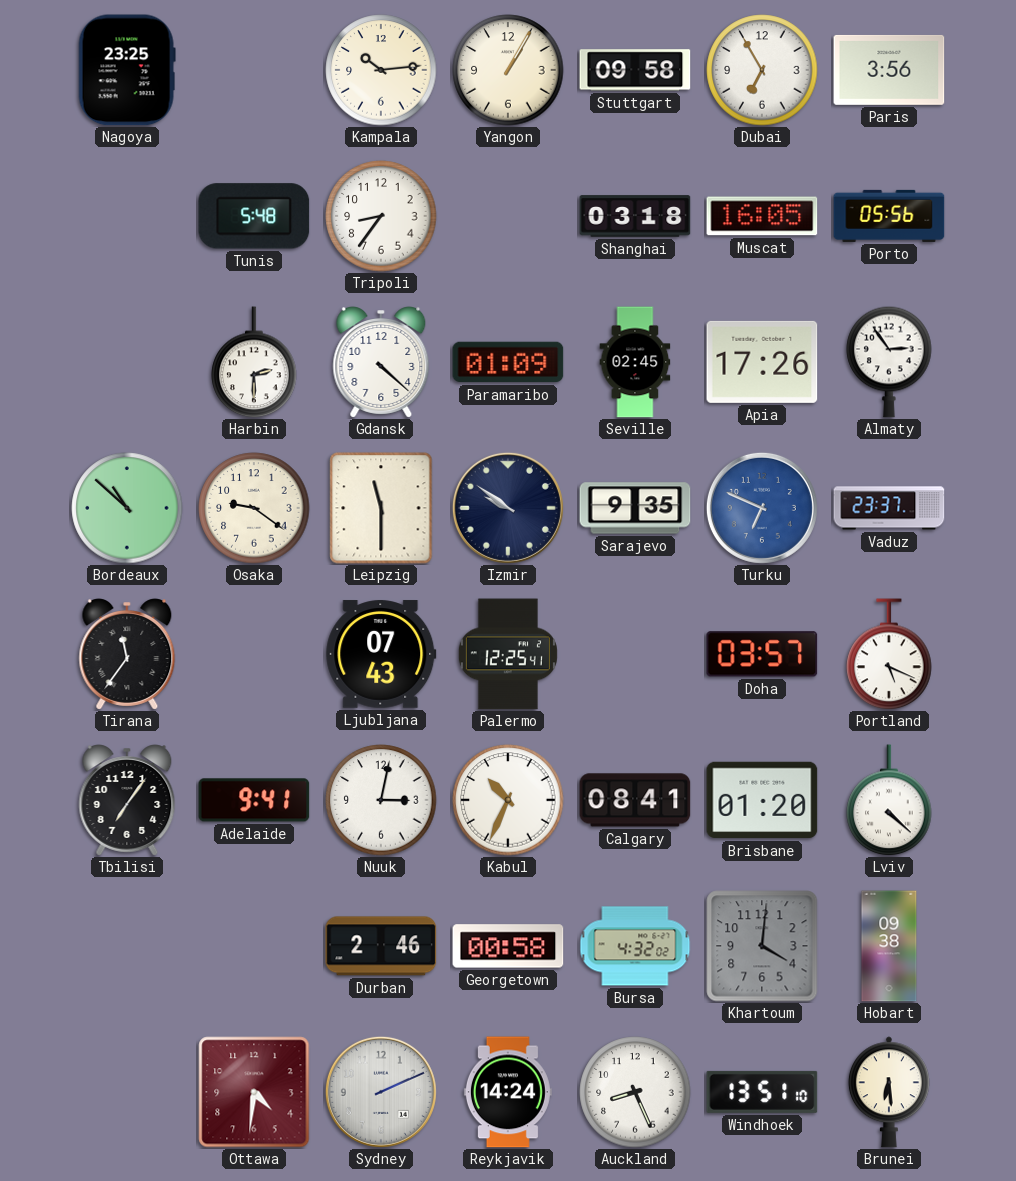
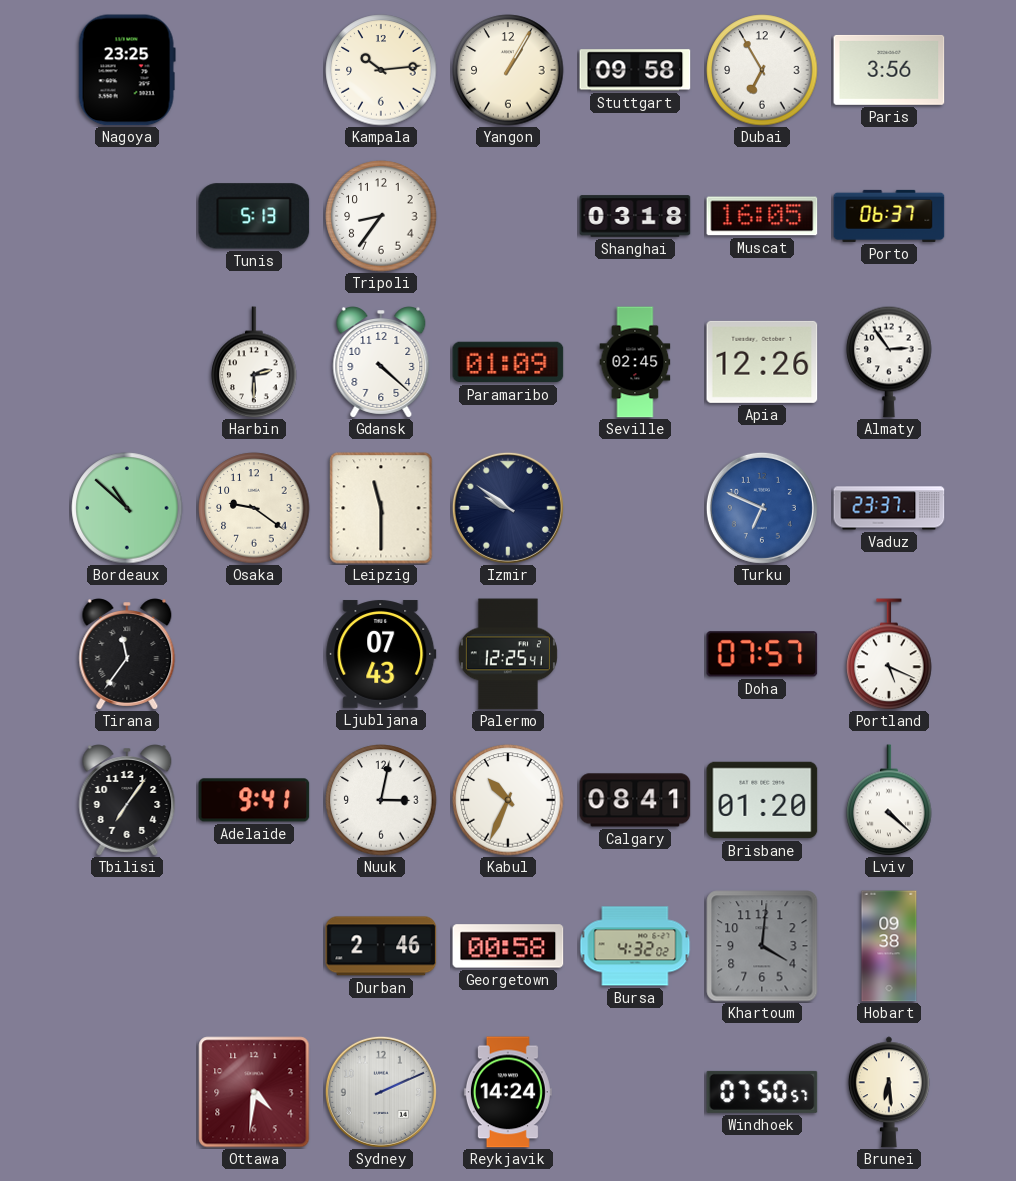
Tunis: 5:48 -> 5:13
Porto: 05:56 -> 06:37
Apia: 17:26 -> 12:26
Sarajevo: 9:35 -> none
Doha: 03:57 -> 07:57
Auckland: 8:26 -> none
Windhoek: 13:51 -> 07:50
